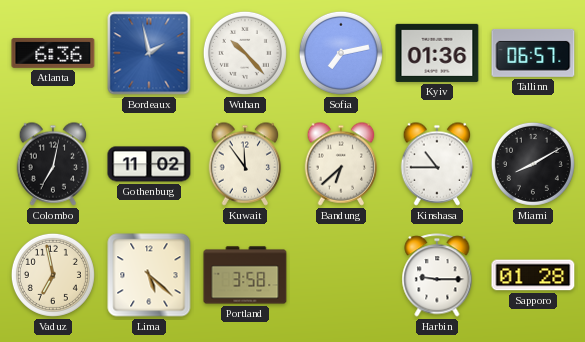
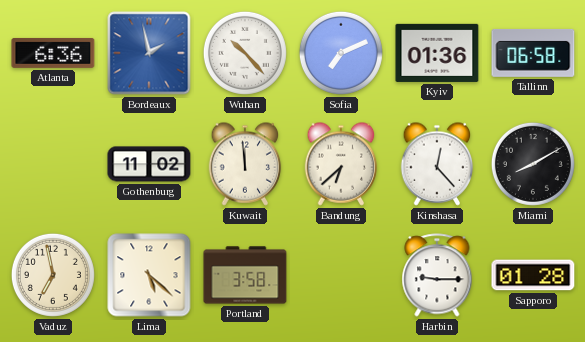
Sofia: 7:13 -> 7:11
Tallinn: 06:57 -> 06:58
Colombo: 7:02 -> none
Kuwait: 11:54 -> 11:59
Kinshasa: 10:45 -> 12:23
